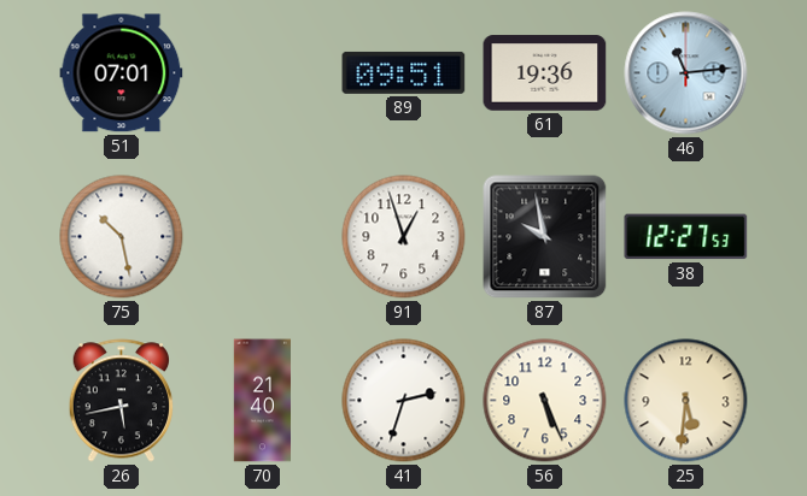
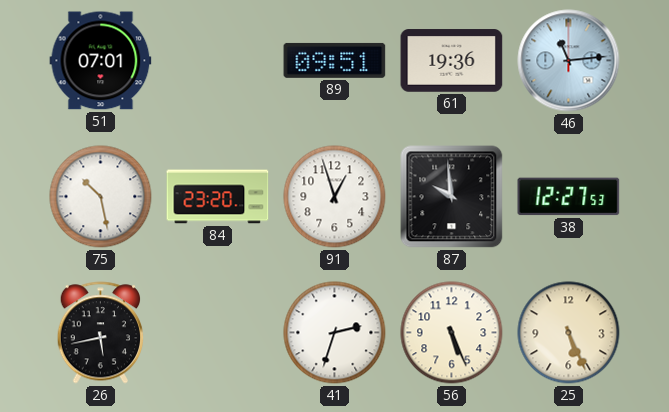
84: none -> 23:20
87: 9:58 -> 9:59
70: 21:40 -> none
25: 5:31 -> 5:26
